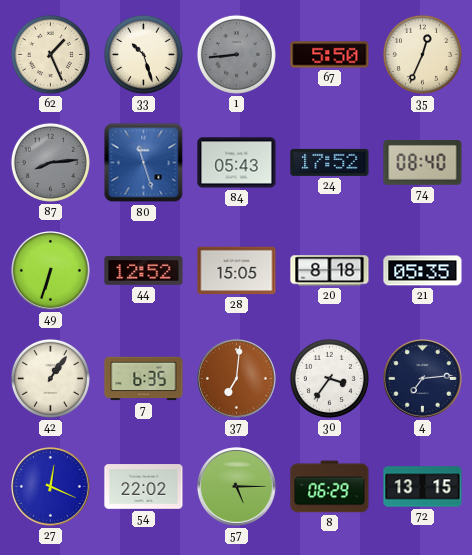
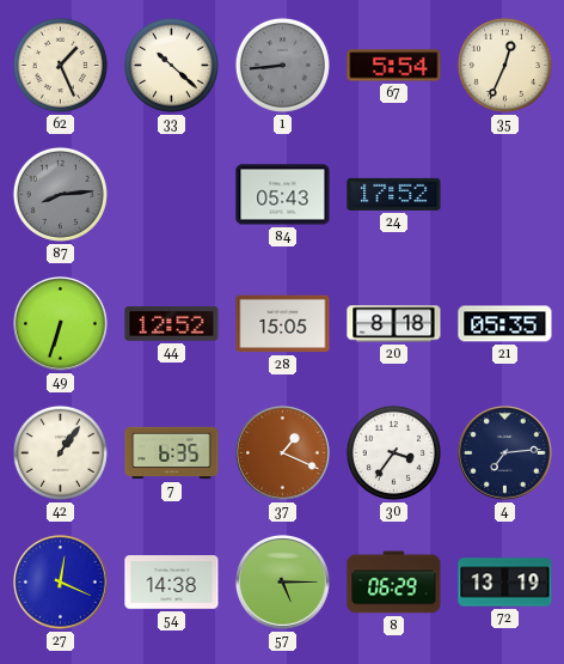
33: 10:27 -> 10:22
67: 5:50 -> 5:54
80: 11:27 -> none
74: 08:40 -> none
37: 7:01 -> 1:19
54: 22:02 -> 14:38
72: 13:15 -> 13:19
